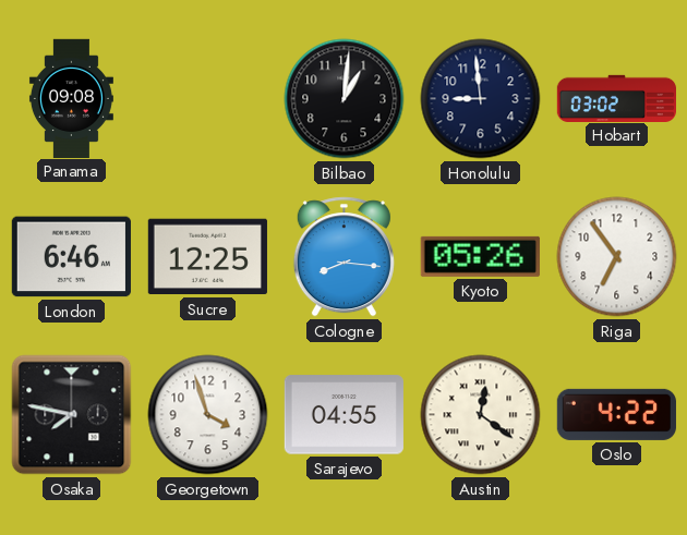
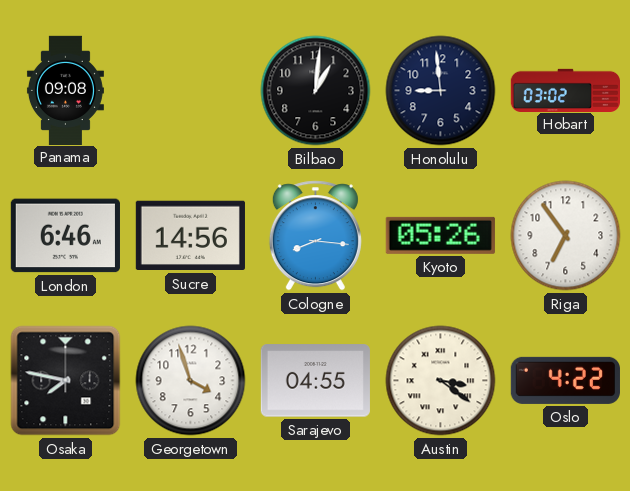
Sucre: 12:25 -> 14:56
Austin: 12:21 -> 3:21
